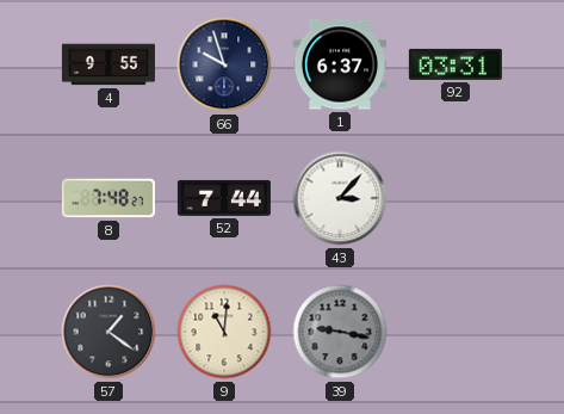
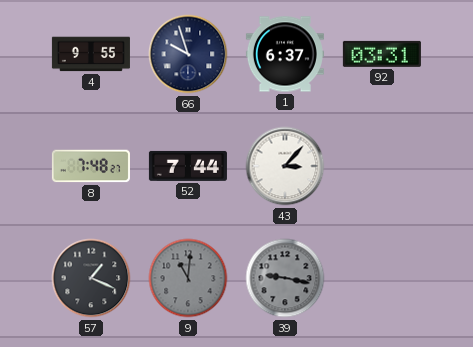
57: 1:21 -> 1:19
9 dial: cream -> grey
